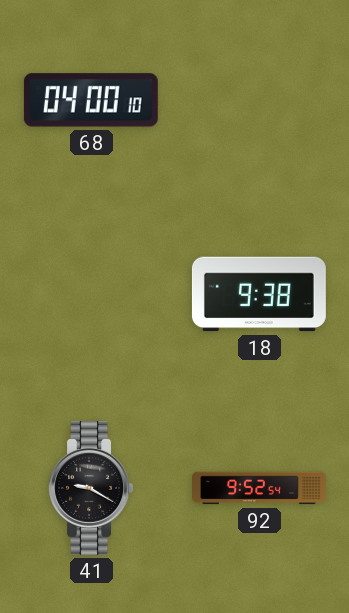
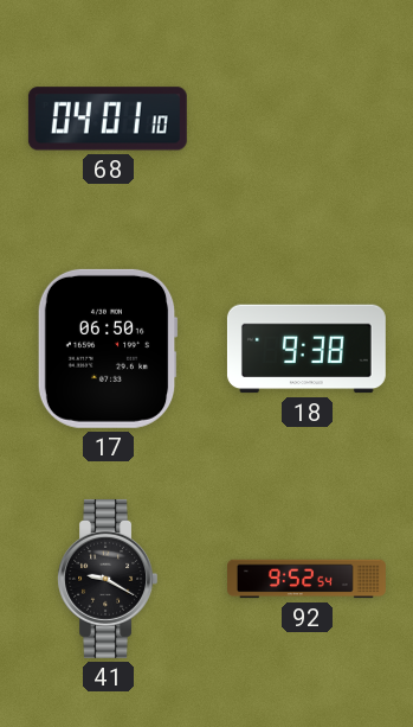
68: 04:00 -> 04:01
17: none -> 06:50
